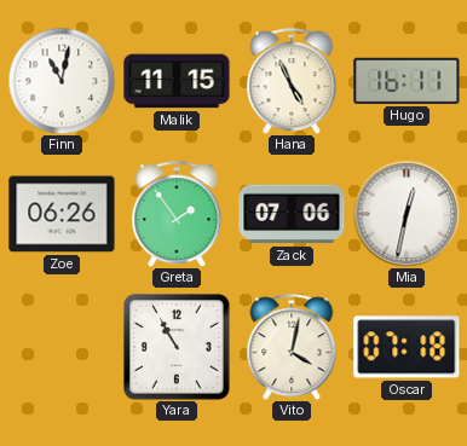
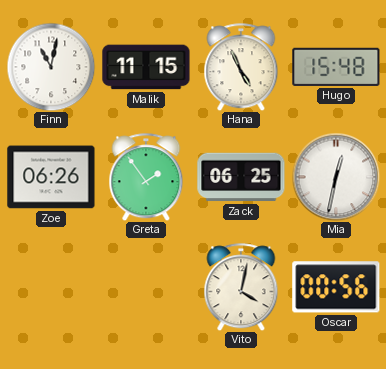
Hugo: 16:11 -> 15:48
Zack: 07:06 -> 06:25
Yara: 10:55 -> none
Oscar: 07:18 -> 00:56
